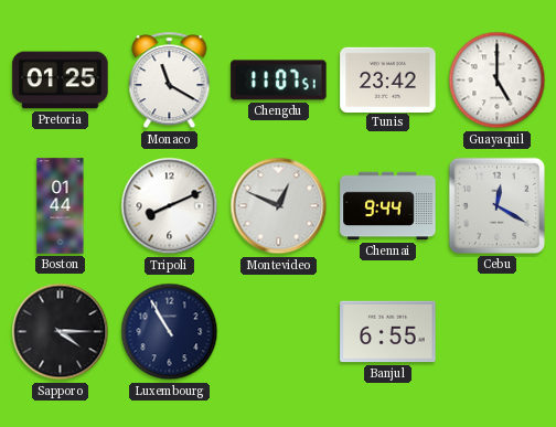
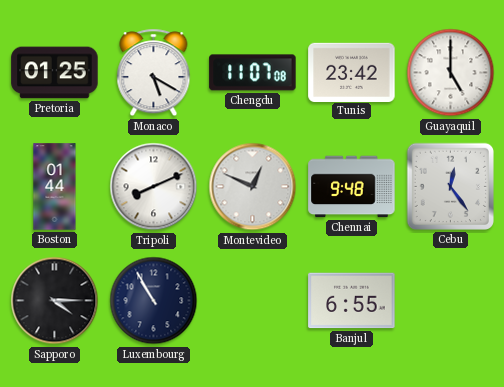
Monaco: 11:20 -> 5:20
Chengdu: 11:07:51 -> 11:07:08
Chennai: 9:44 -> 9:48
Cebu: 12:20 -> 12:24
